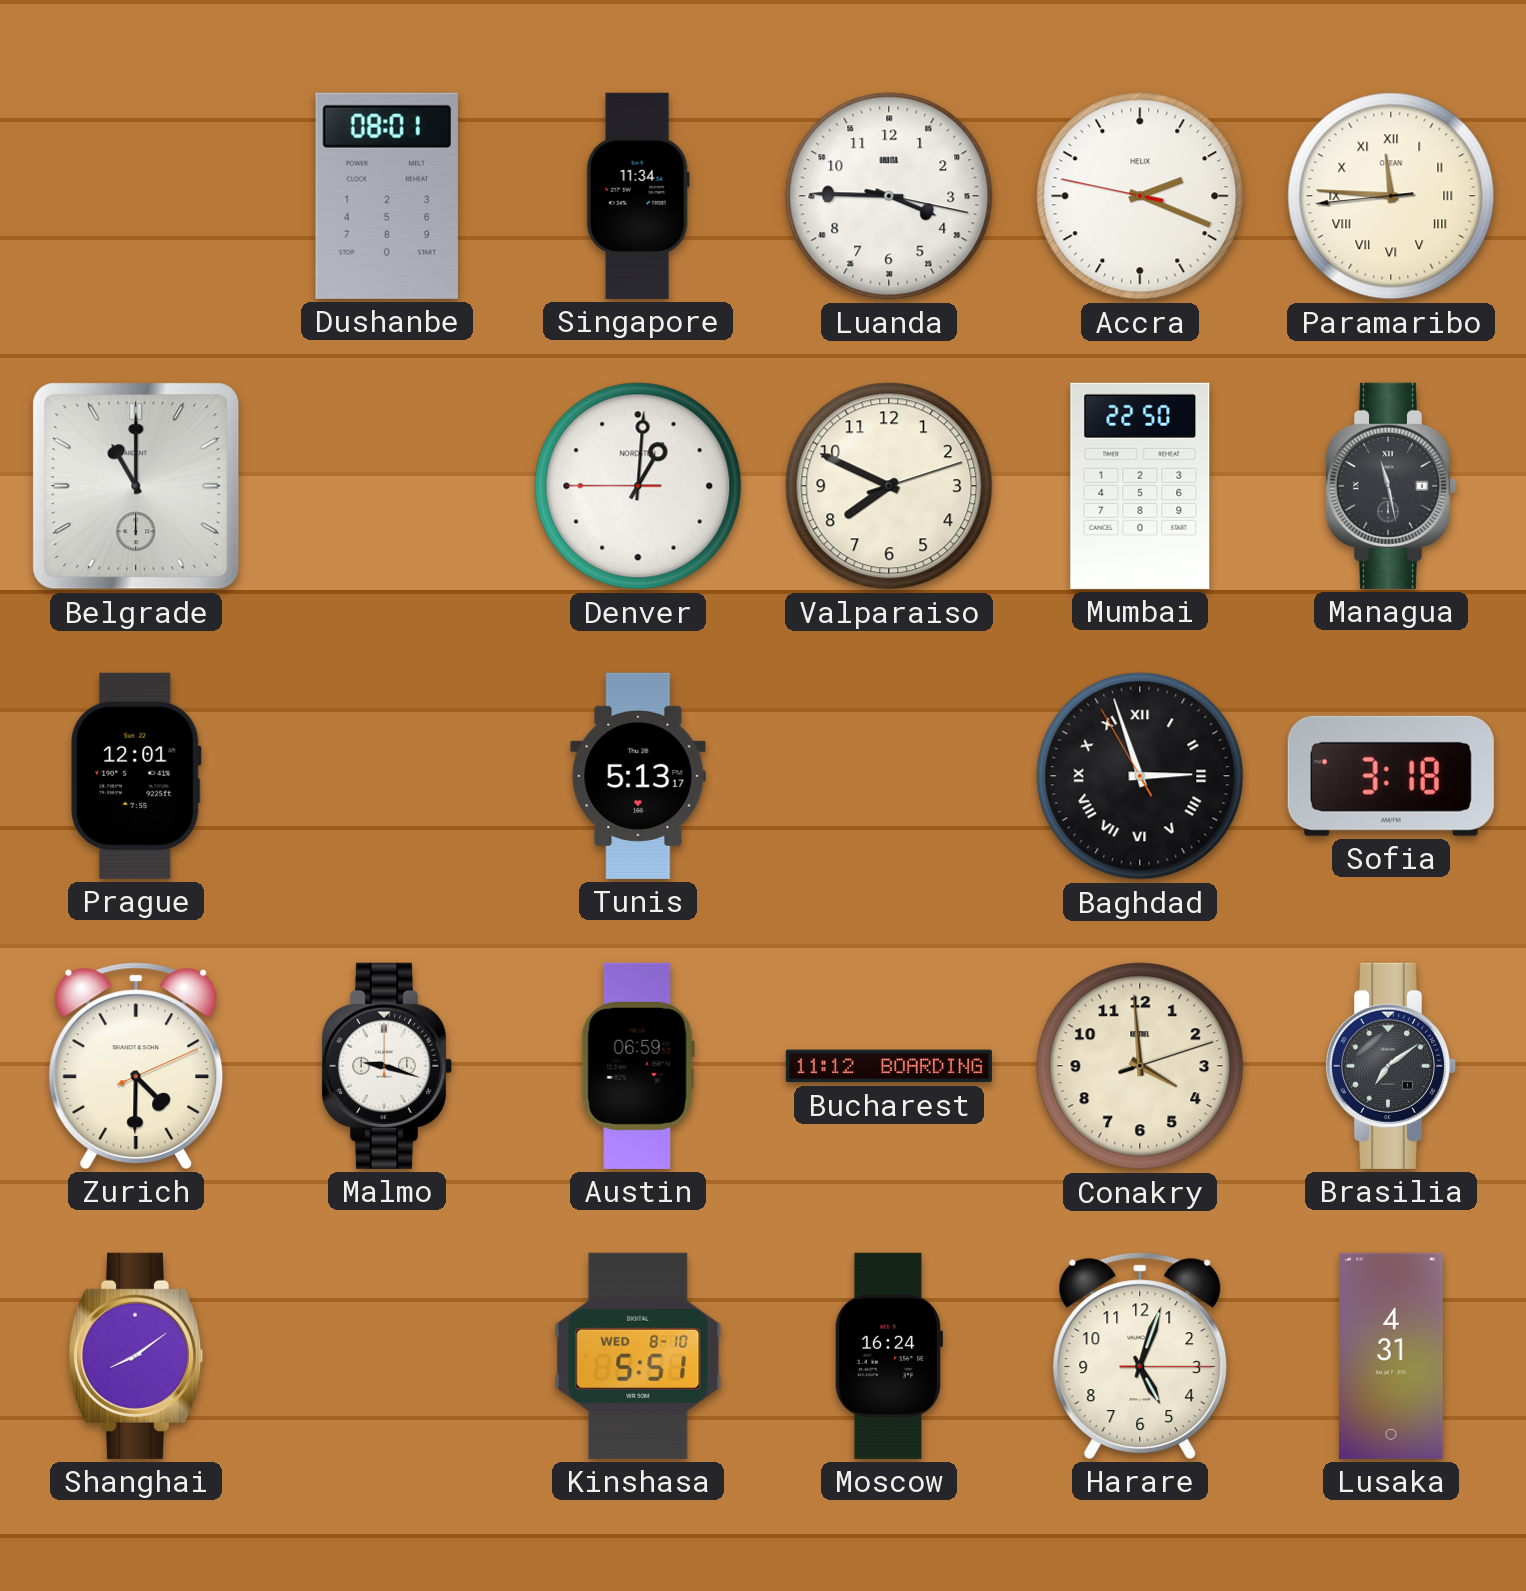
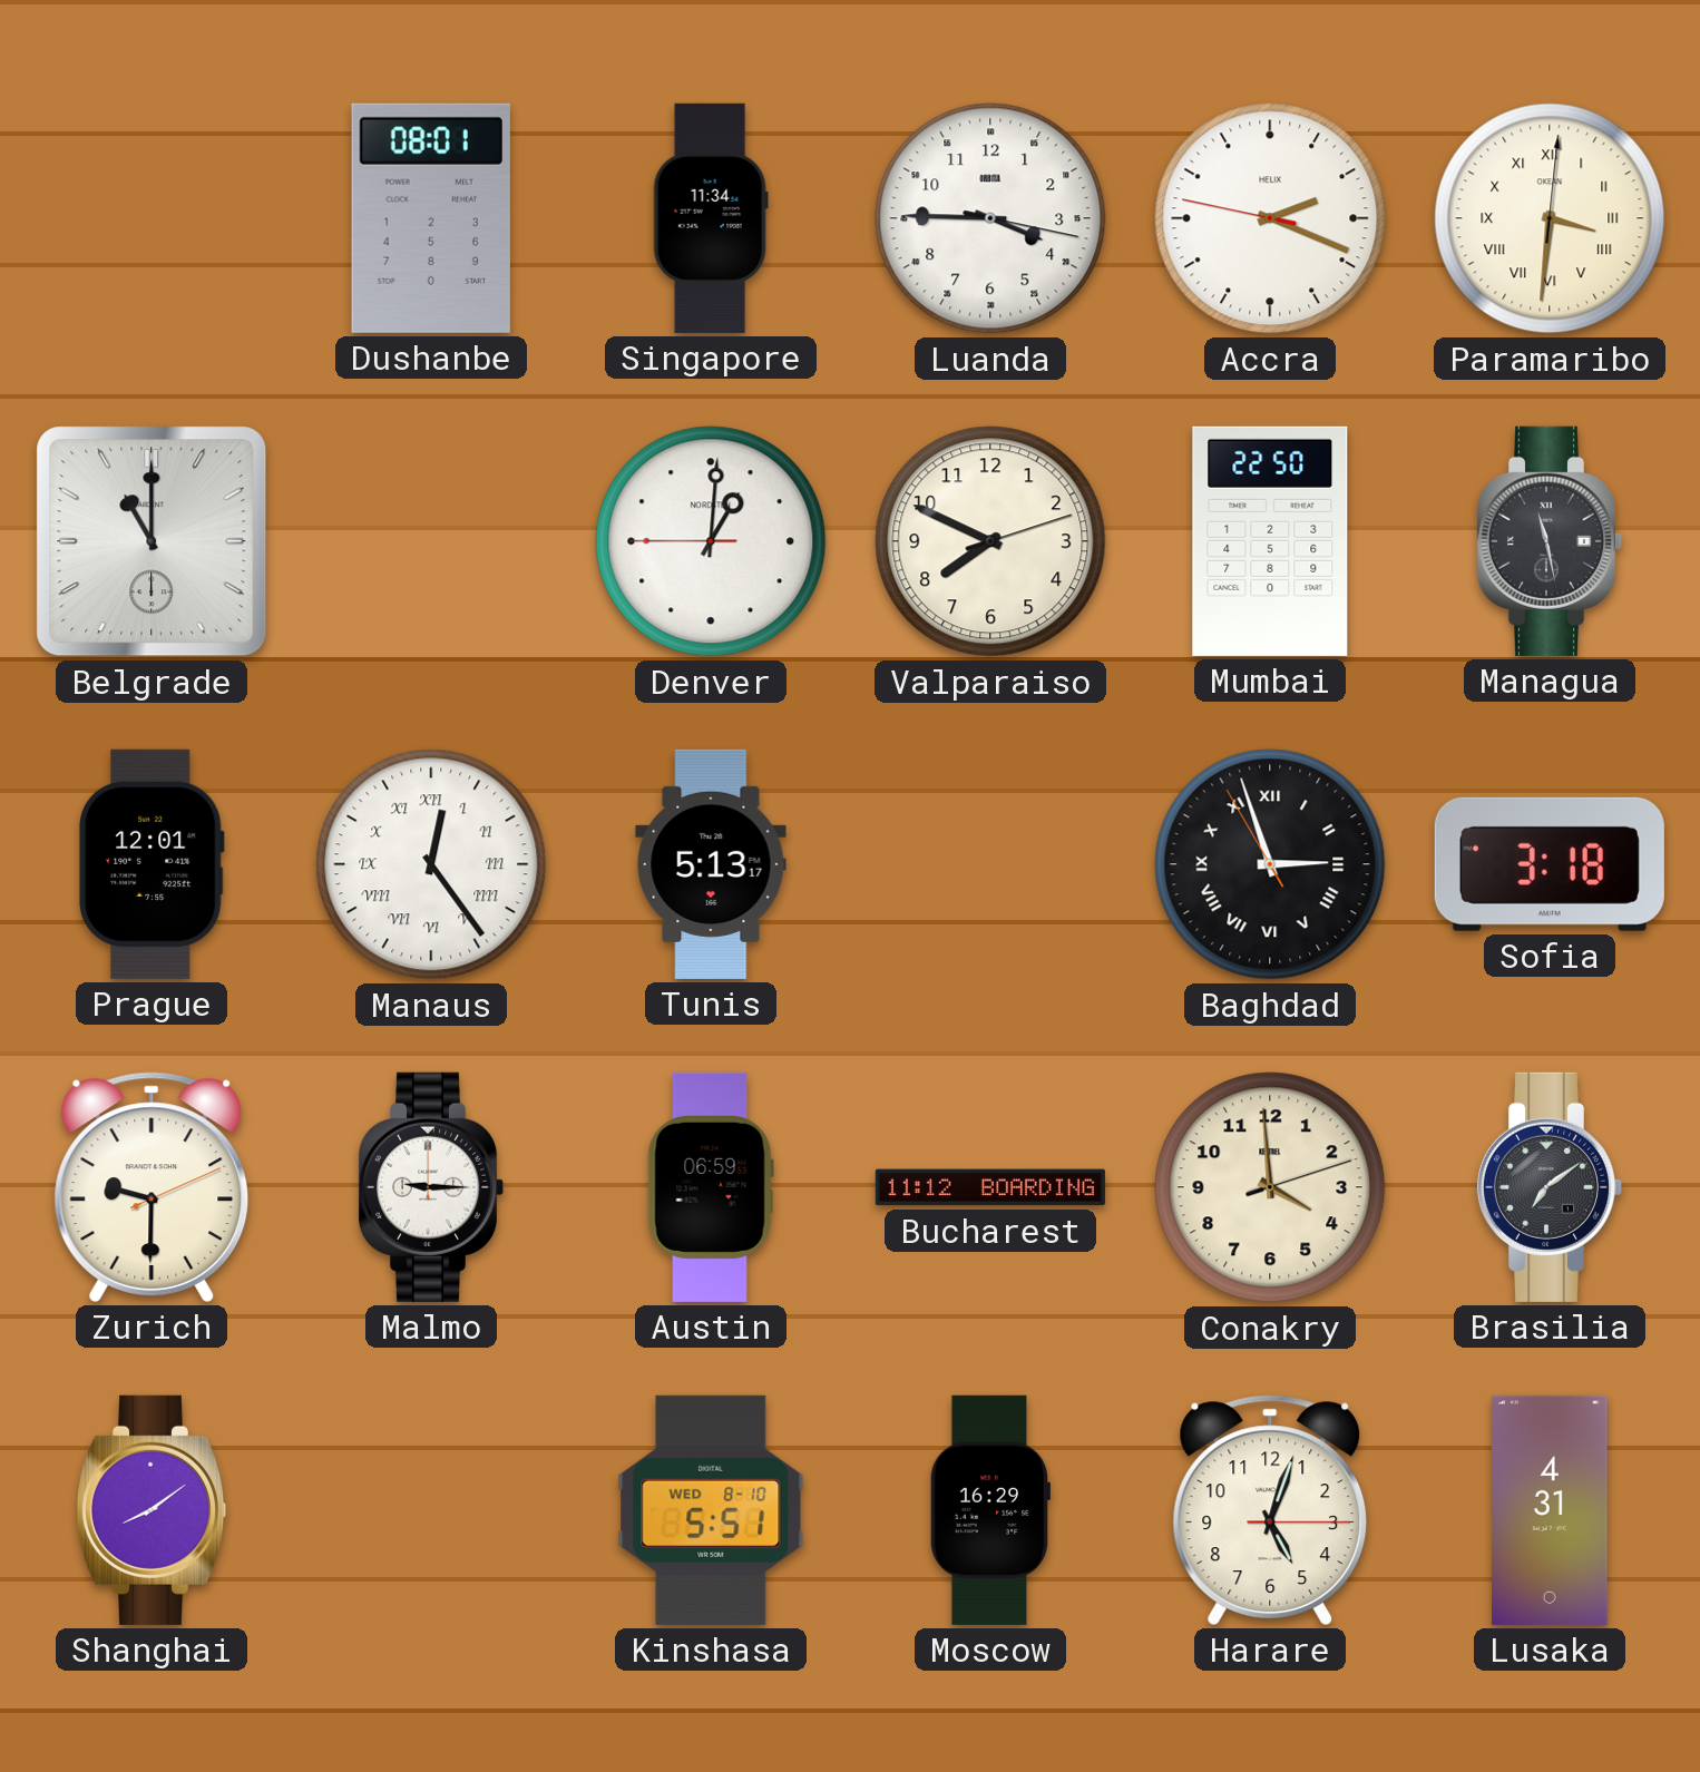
Paramaribo: 11:45 -> 3:31
Manaus: none -> 12:24
Zurich: 4:30 -> 9:30
Malmo: 9:18 -> 9:15
Moscow: 16:24 -> 16:29
